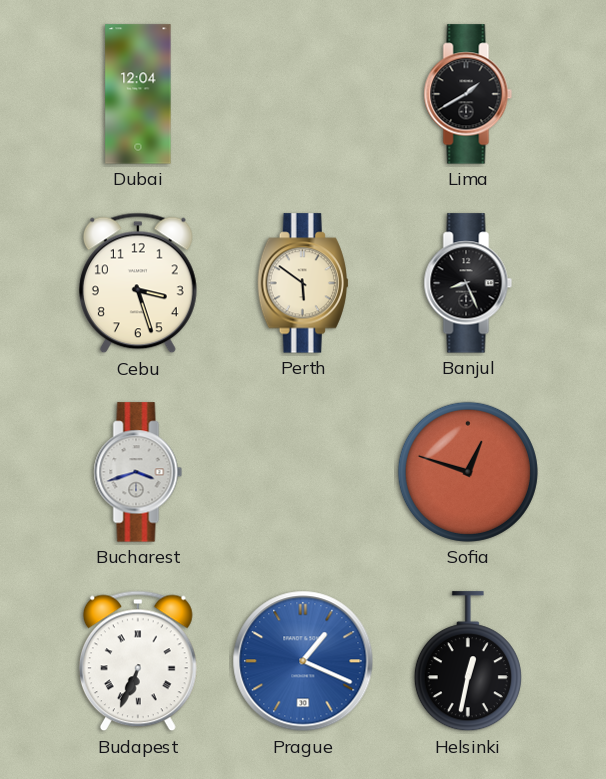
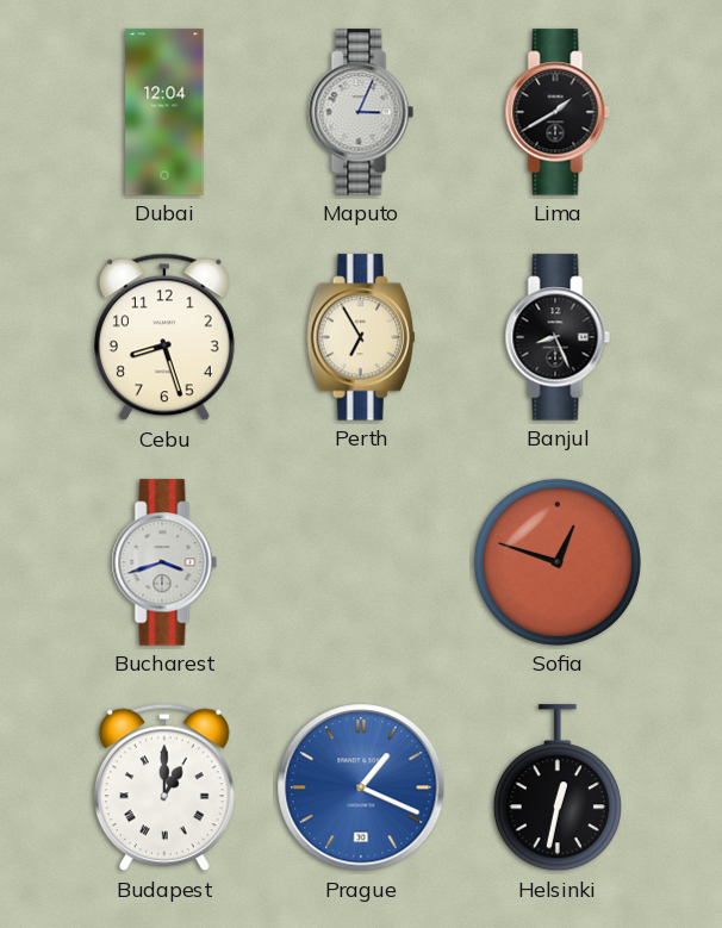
Maputo: none -> 3:04
Cebu: 3:27 -> 8:27
Perth: 5:51 -> 6:55
Budapest: 6:34 -> 1:00
